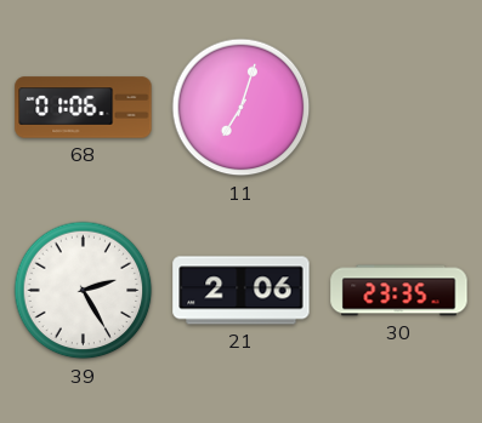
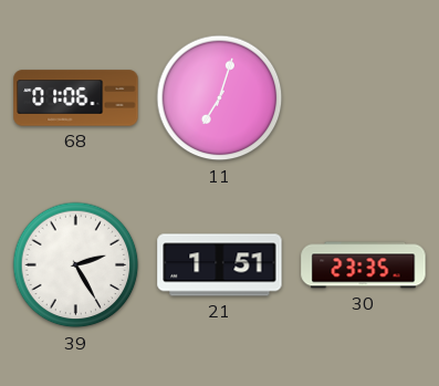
21: 2:06 -> 1:51
